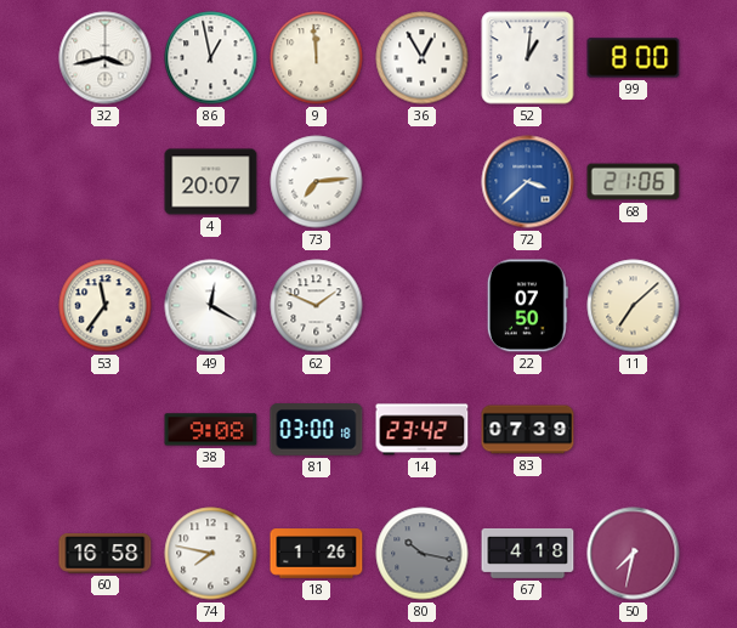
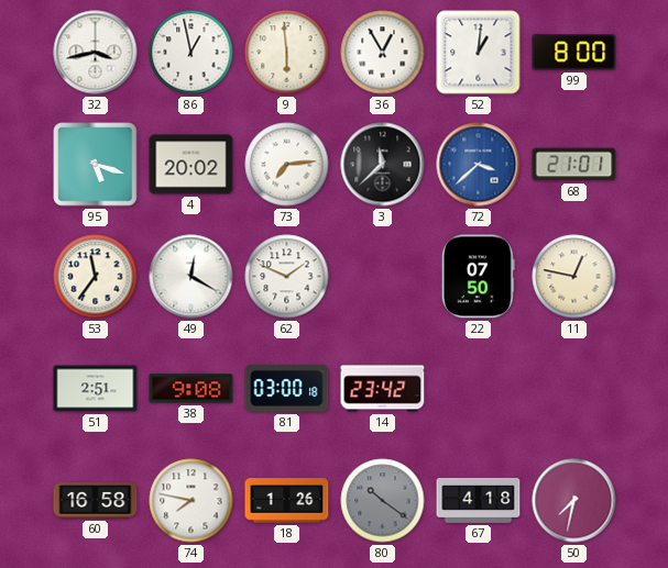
9: 11:59 -> 5:59
95: none -> 5:18
4: 20:07 -> 20:02
3: none -> 11:38
68: 21:06 -> 21:01
11: 7:08 -> 12:47
51: none -> 2:51
83: 07:39 -> none
80: 10:17 -> 10:21
